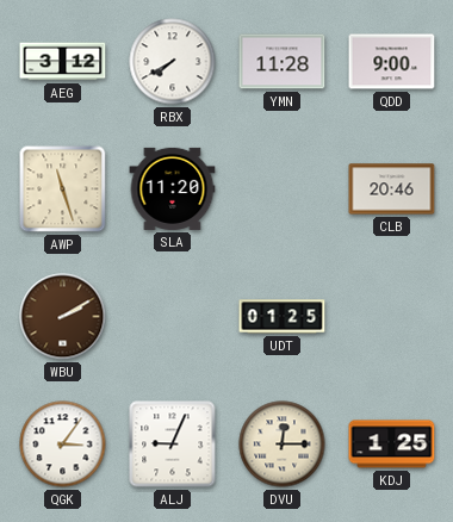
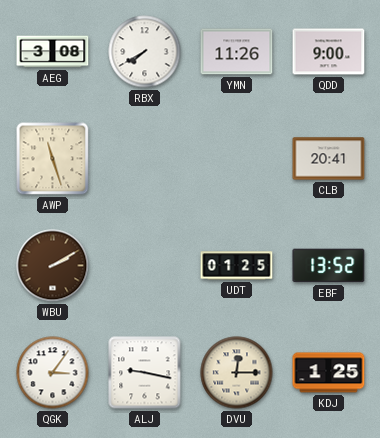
AEG: 3:12 -> 3:08
YMN: 11:28 -> 11:26
SLA: 11:20 -> none
CLB: 20:46 -> 20:41
EBF: none -> 13:52
ALJ: 9:04 -> 9:17
